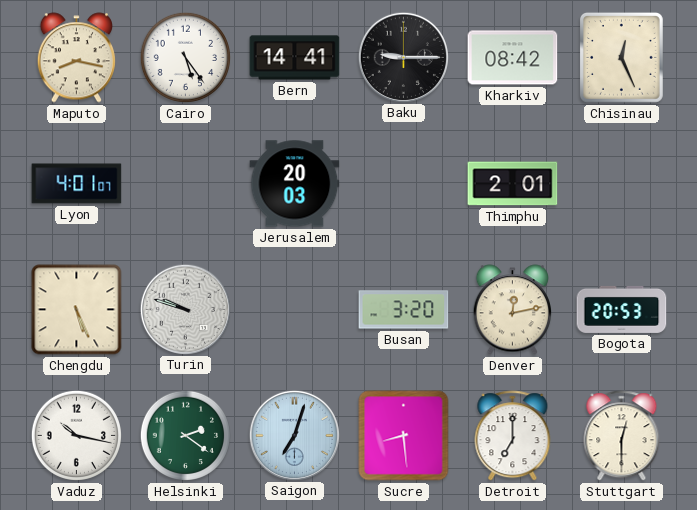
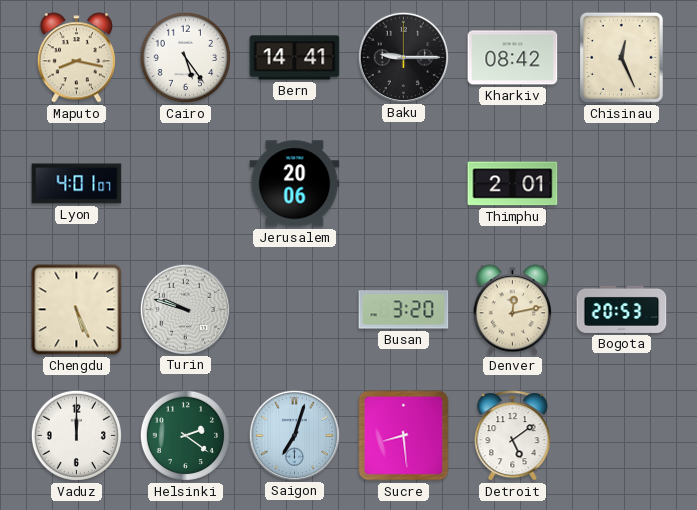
Jerusalem: 20:03 -> 20:06
Vaduz: 10:17 -> 12:00
Detroit: 7:00 -> 5:09
Stuttgart: 12:30 -> none
